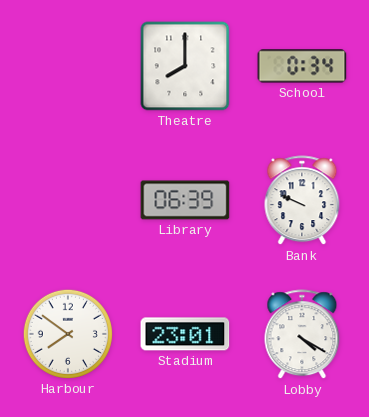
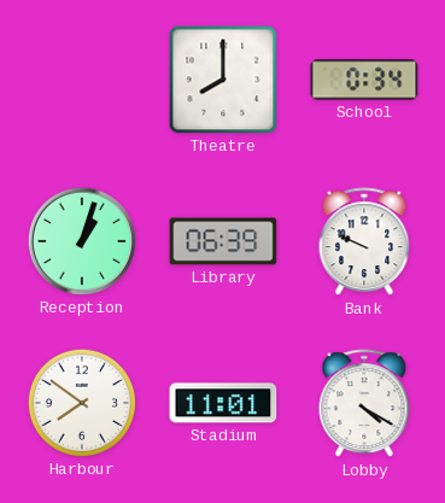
Reception: none -> 1:03
Stadium: 23:01 -> 11:01
